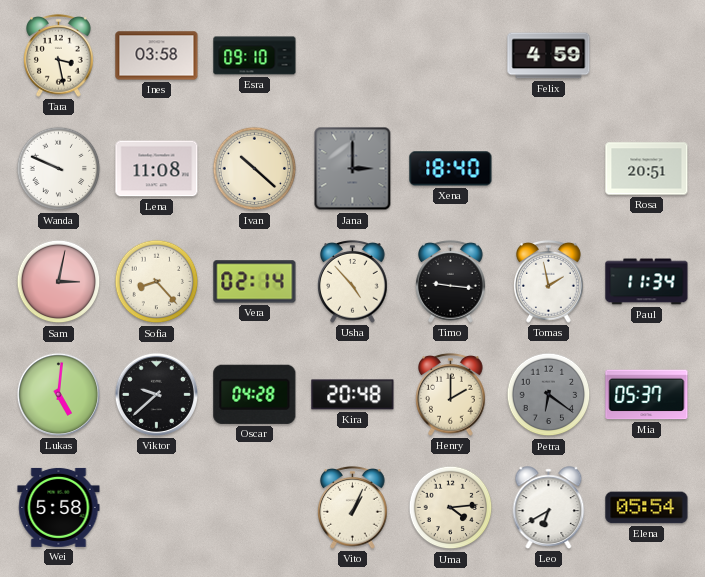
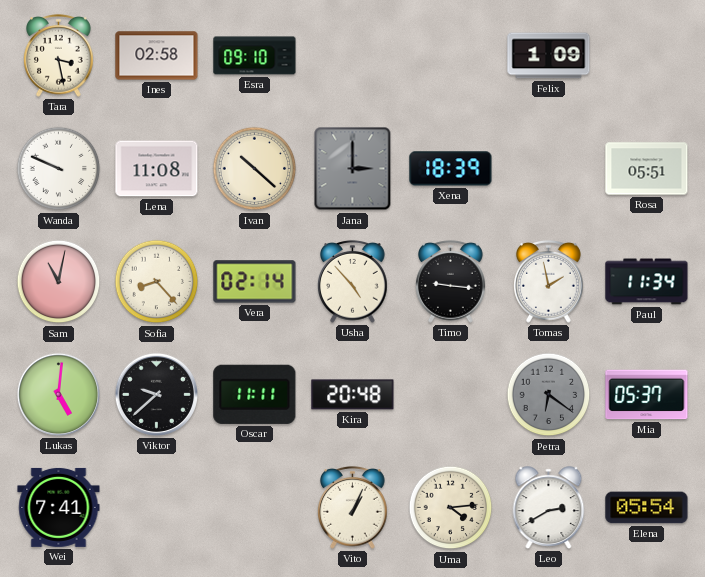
Ines: 03:58 -> 02:58
Felix: 4:59 -> 1:09
Xena: 18:40 -> 18:39
Rosa: 20:51 -> 05:51
Sam: 3:02 -> 11:02
Oscar: 04:28 -> 11:11
Henry: 2:00 -> none
Wei: 5:58 -> 7:41
Leo: 6:40 -> 2:40
